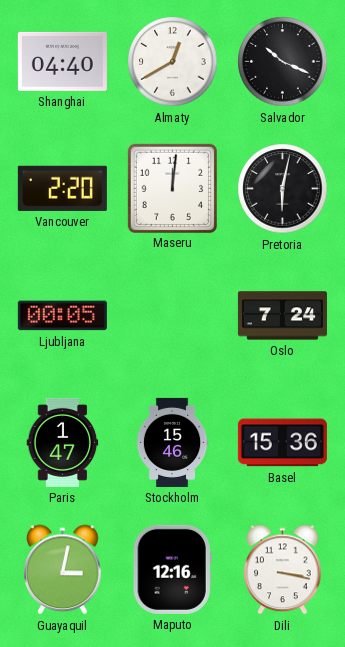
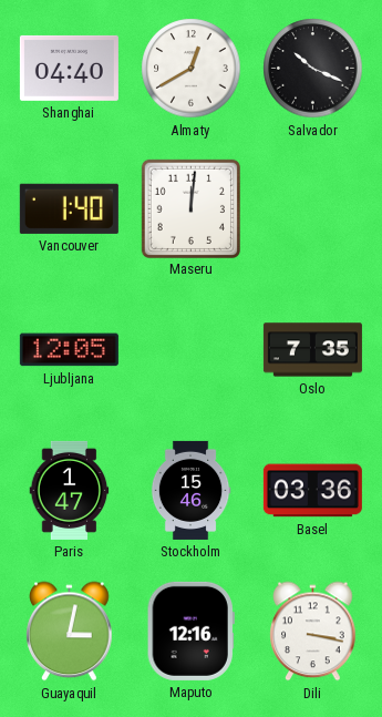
Vancouver: 2:20 -> 1:40
Pretoria: 6:02 -> none
Ljubljana: 00:05 -> 12:05
Oslo: 7:24 -> 7:35
Basel: 15:36 -> 03:36
